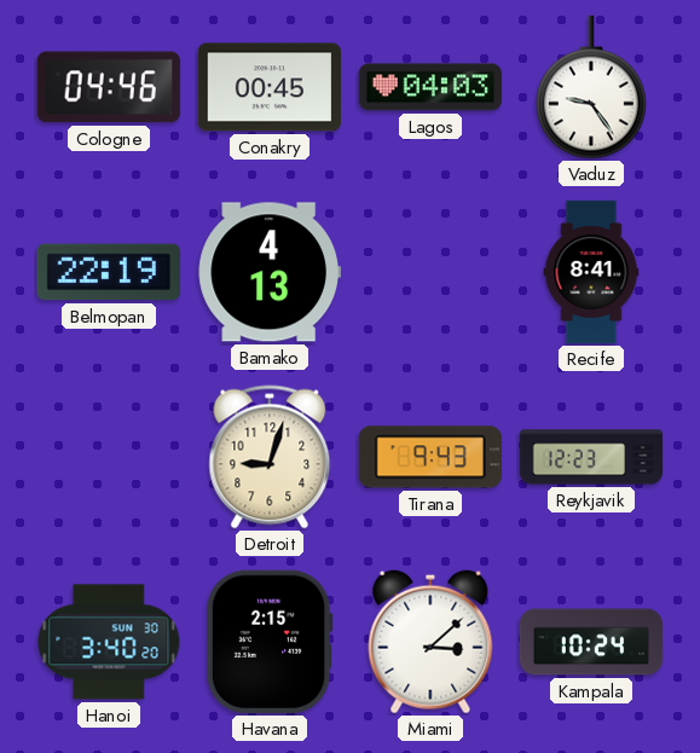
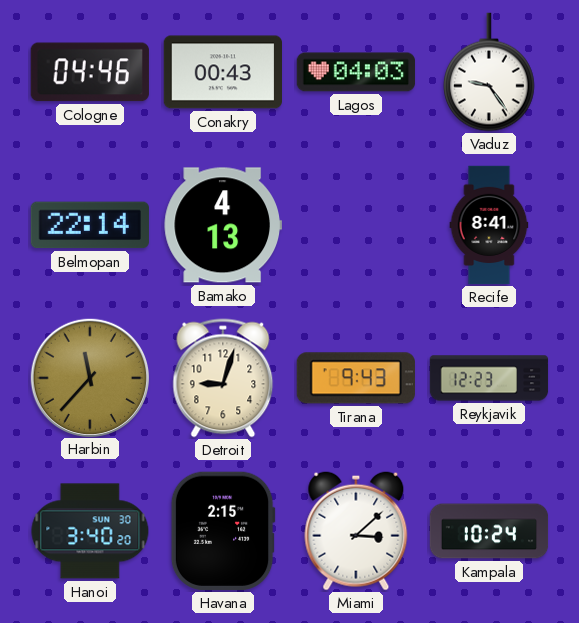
Conakry: 00:45 -> 00:43
Belmopan: 22:19 -> 22:14
Harbin: none -> 11:37
